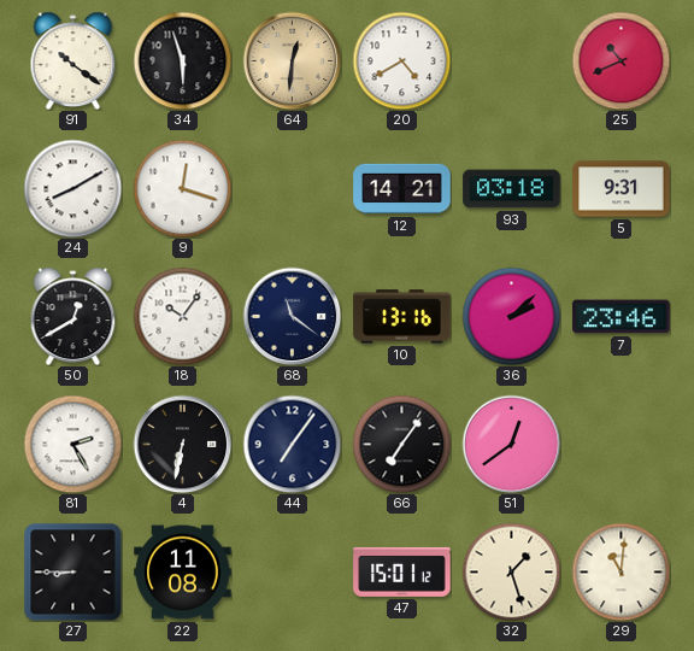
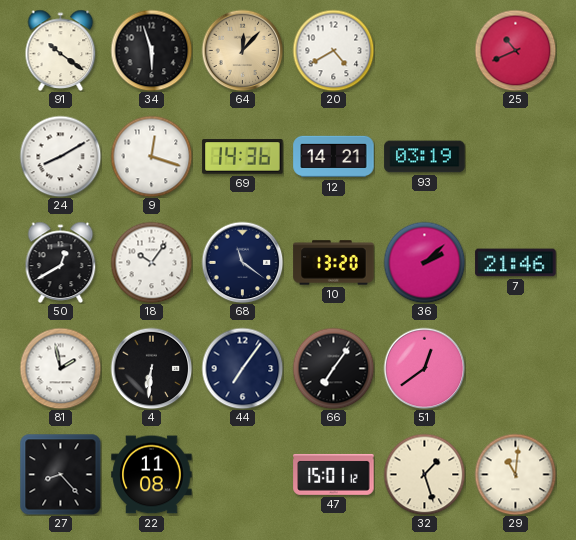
64: 12:31 -> 12:07
69: none -> 14:36
93: 03:18 -> 03:19
5: 9:31 -> none
10: 13:16 -> 13:20
7: 23:46 -> 21:46
81: 2:25 -> 1:58
4: 6:32 -> 6:31
27: 8:45 -> 8:23
